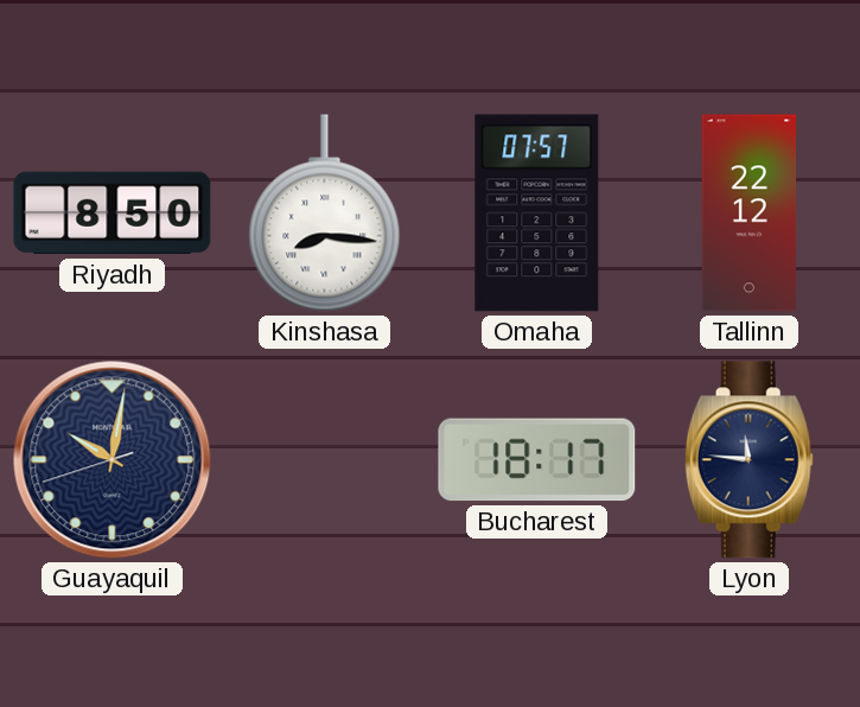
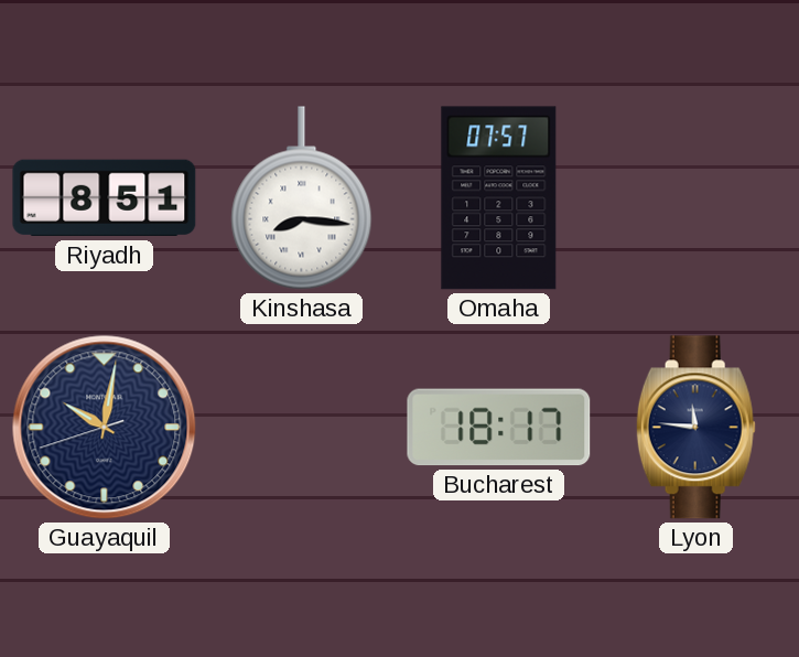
Riyadh: 8:50 -> 8:51
Tallinn: 22:12 -> none
